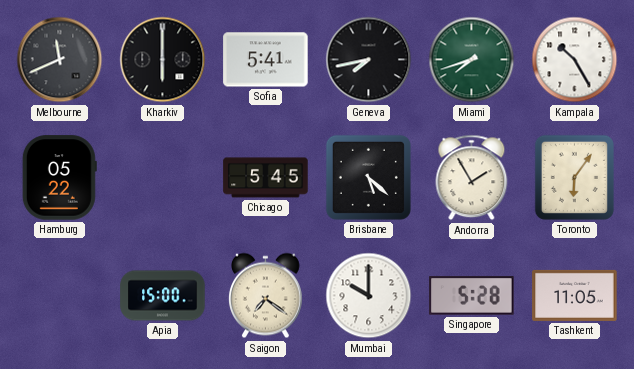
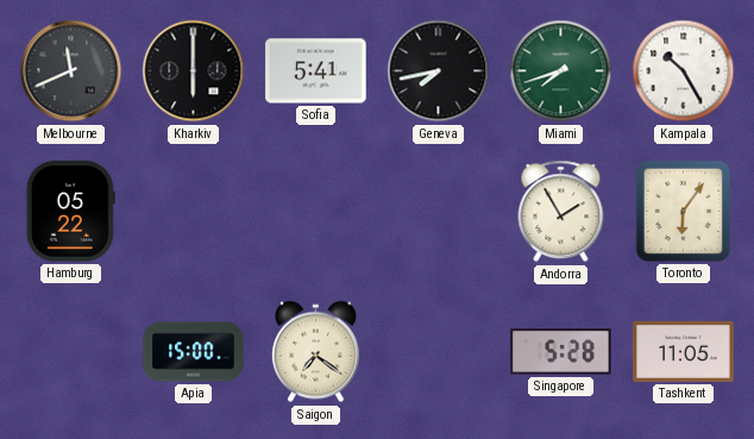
Chicago: 5:45 -> none
Brisbane: 5:22 -> none
Mumbai: 10:00 -> none
